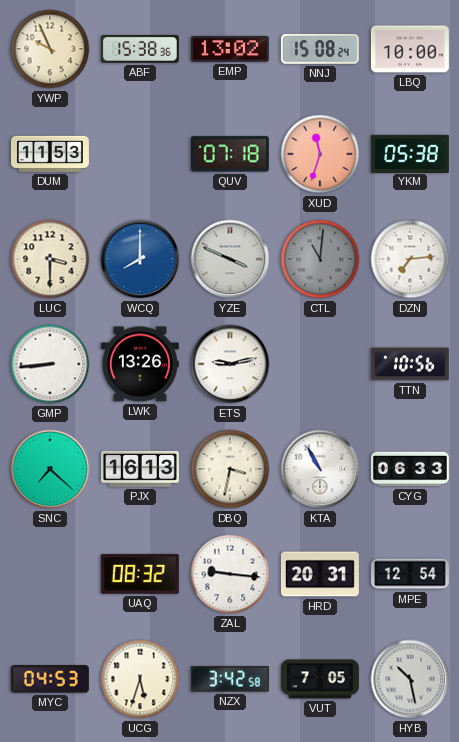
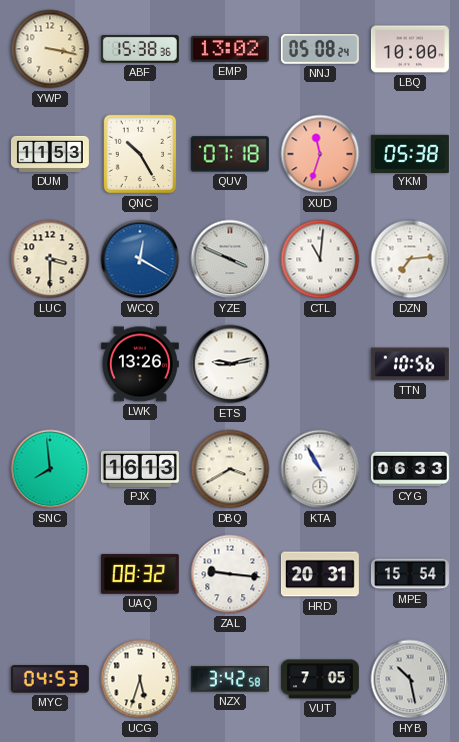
YWP: 9:56 -> 3:17
NNJ: 15:08 -> 05:08
QNC: none -> 10:25
WCQ: 8:00 -> 12:20
CTL dial: grey -> white
GMP: 8:44 -> none
SNC: 7:22 -> 7:59
DBQ: 3:32 -> 3:40
MPE: 12:54 -> 15:54
